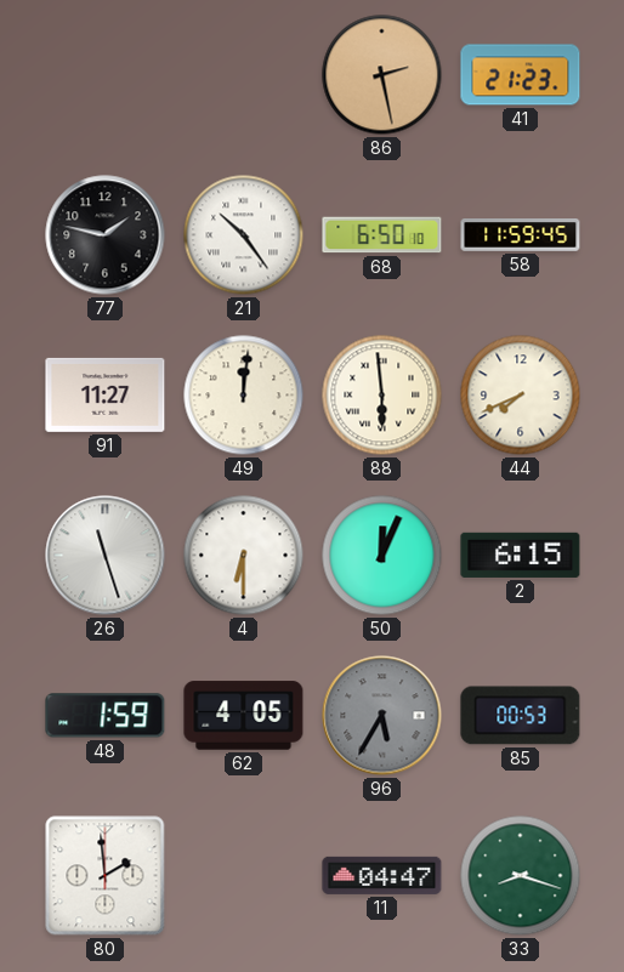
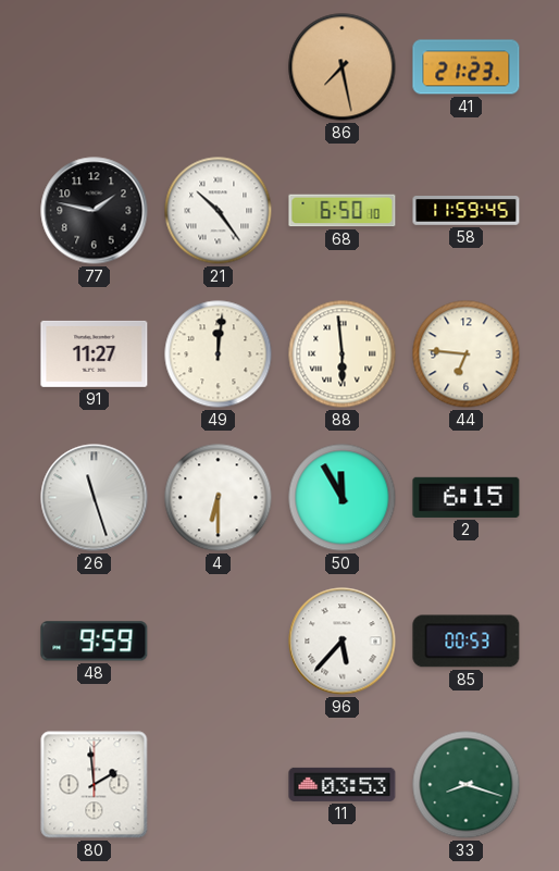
86: 2:28 -> 7:28
44: 7:41 -> 6:46
50: 12:04 -> 11:55
48: 1:59 -> 9:59
62: 4:05 -> none
96: 5:35 -> 5:37
96 dial: grey -> white
11: 04:47 -> 03:53
